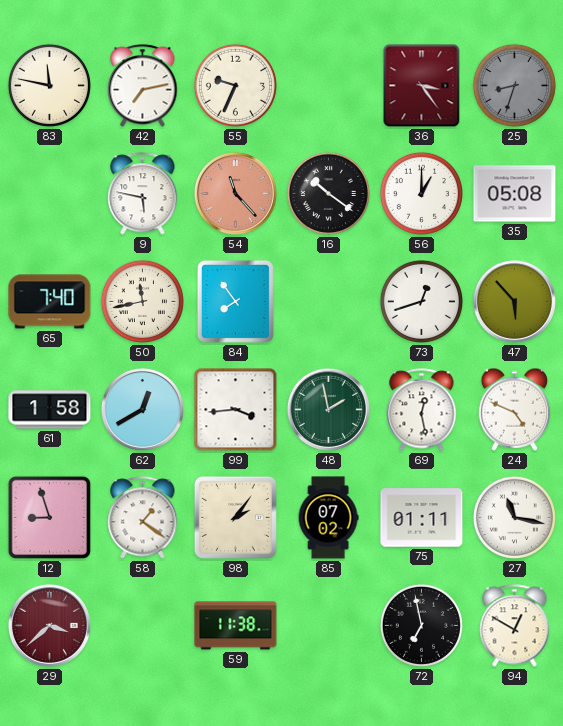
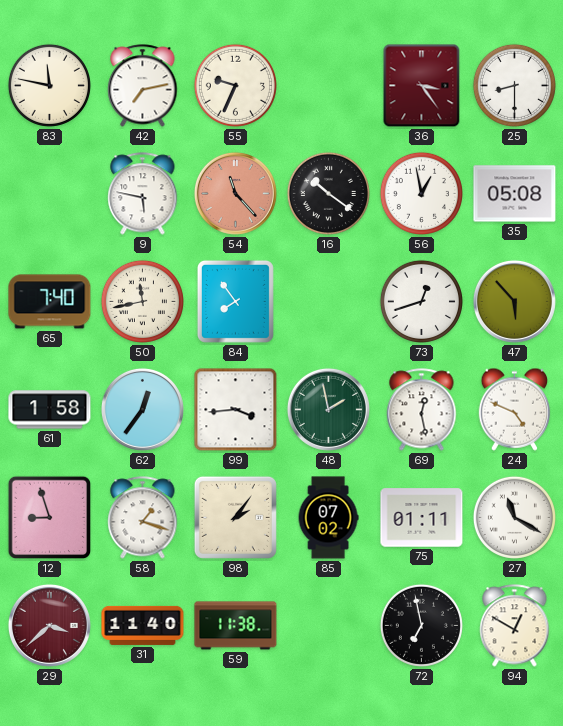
25: 8:33 -> 8:30
25 dial: grey -> white
56: 1:00 -> 12:58
62: 12:40 -> 12:36
58: 1:21 -> 1:18
27: 11:17 -> 11:20
31: none -> 11:40
